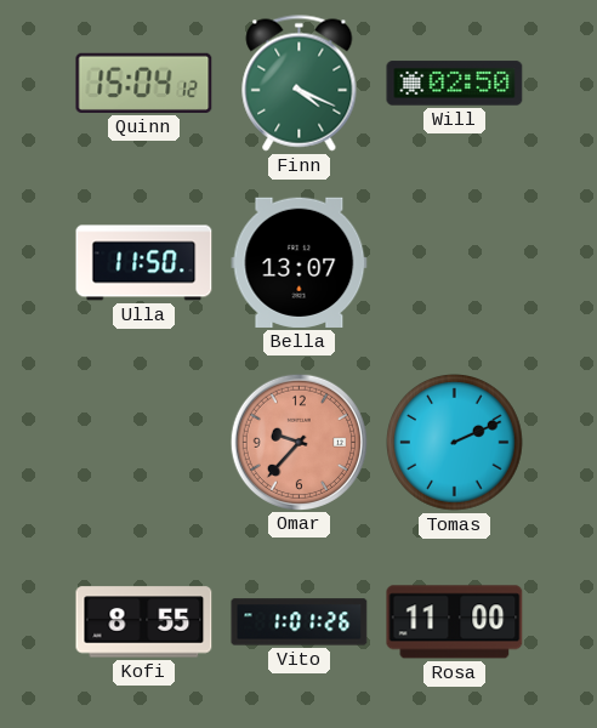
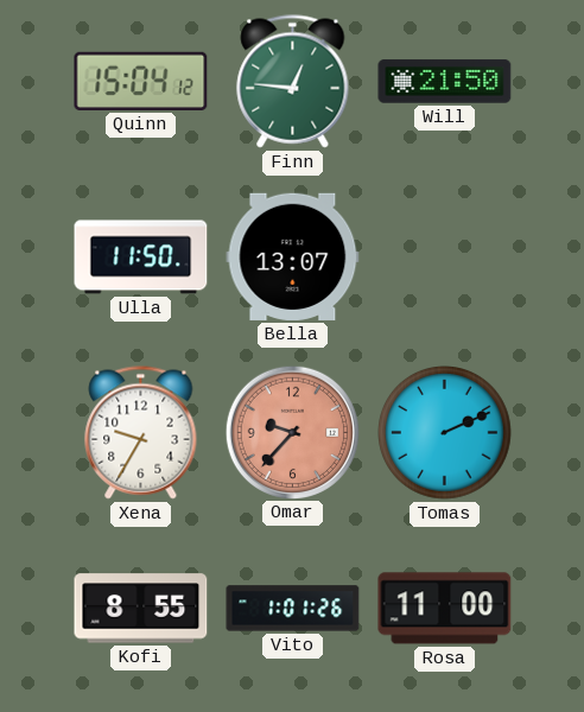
Finn: 4:19 -> 12:46
Will: 02:50 -> 21:50
Xena: none -> 9:35
